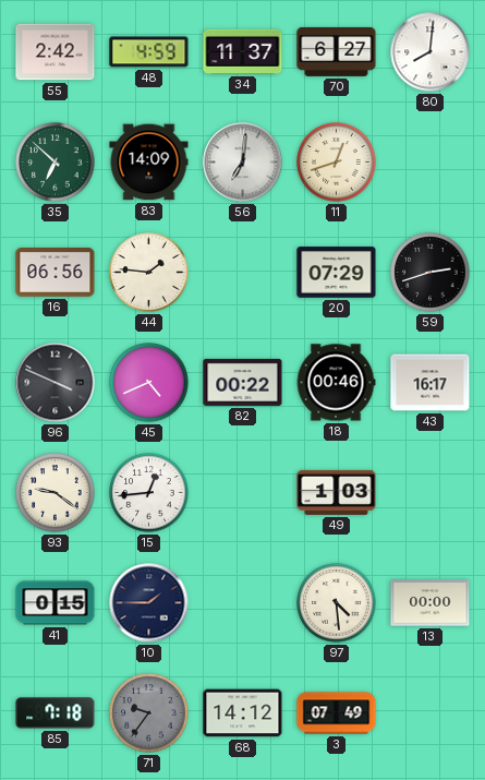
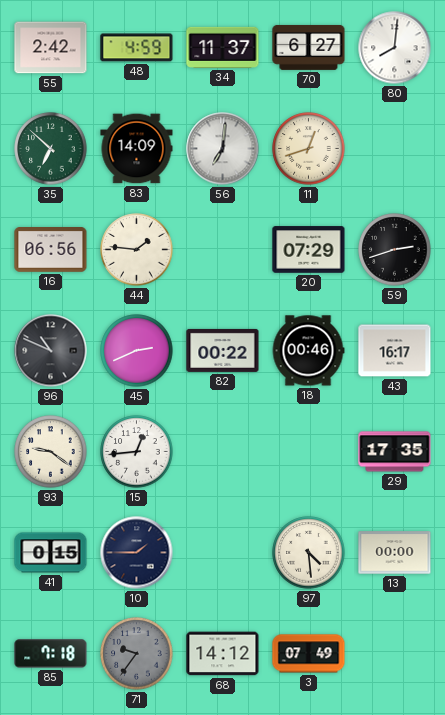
96: 3:49 -> 10:49
45: 4:41 -> 2:41
49: 1:03 -> none
29: none -> 17:35
